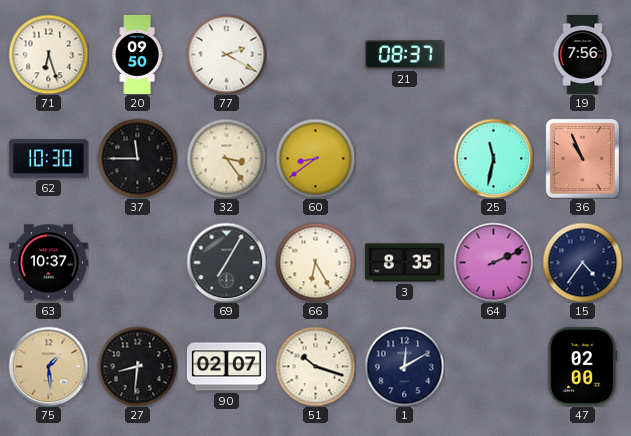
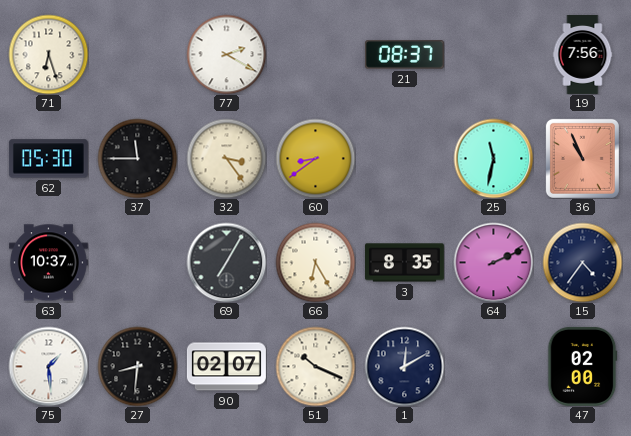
20: 09:50 -> none
62: 10:30 -> 05:30
75 dial: champagne -> white
51: 10:18 -> 10:19
